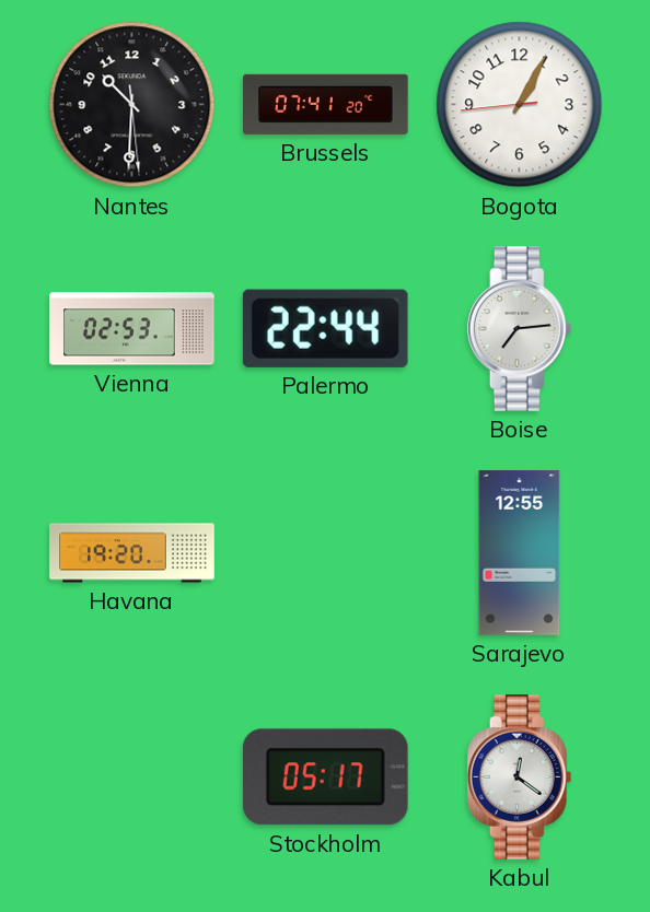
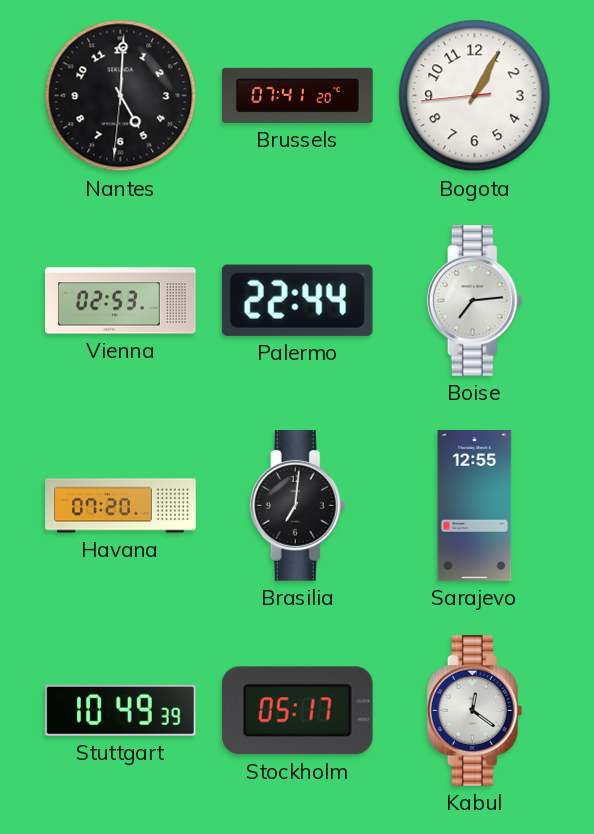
Nantes: 10:30 -> 5:00
Havana: 19:20 -> 07:20
Brasilia: none -> 7:01
Stuttgart: none -> 10:49
